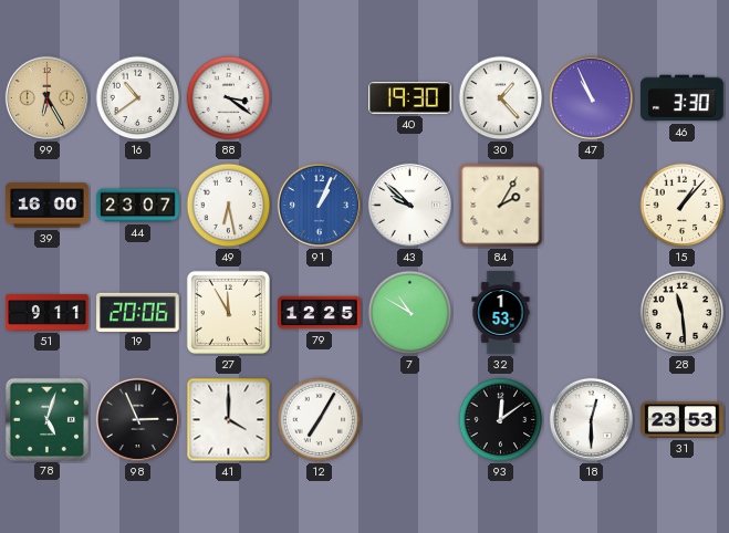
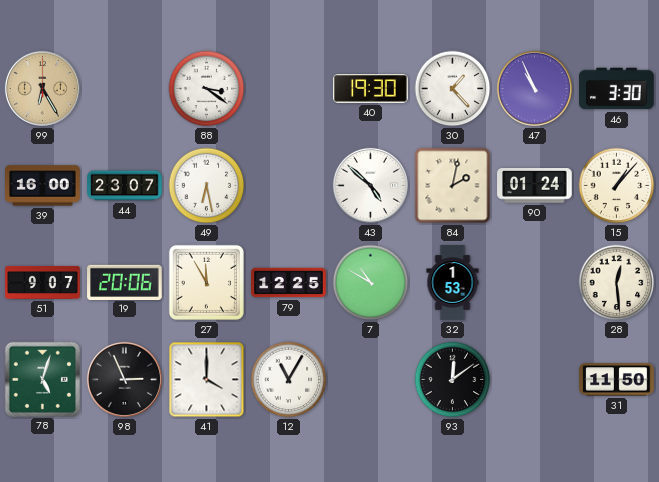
16: 10:39 -> none
91: 1:04 -> none
43: 9:52 -> 4:52
84: 2:05 -> 2:02
90: none -> 01:24
51: 9:11 -> 9:07
28: 11:29 -> 12:29
12: 7:05 -> 11:05
18: 12:30 -> none
31: 23:53 -> 11:50
